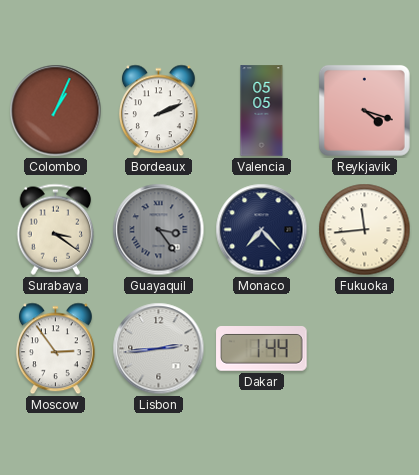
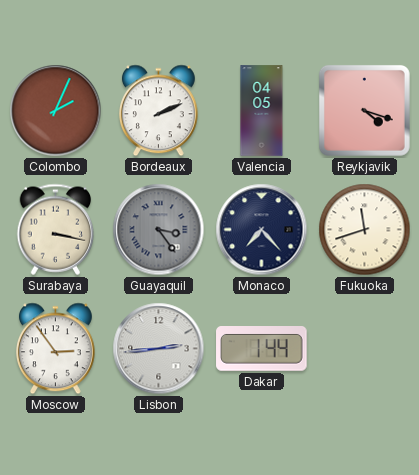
Colombo: 1:04 -> 2:04
Valencia: 05:05 -> 04:05
Surabaya: 3:21 -> 3:17
Fukuoka: 11:44 -> 11:42
